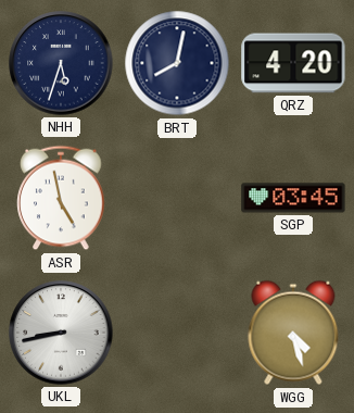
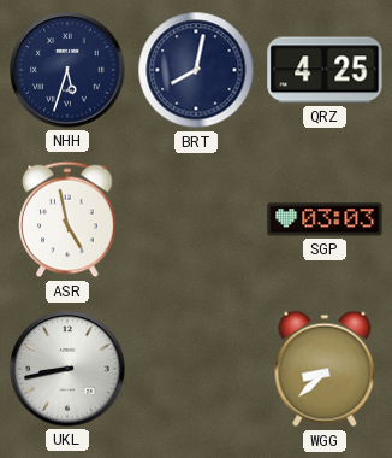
QRZ: 4:20 -> 4:25
SGP: 03:45 -> 03:03
WGG: 4:27 -> 8:38
